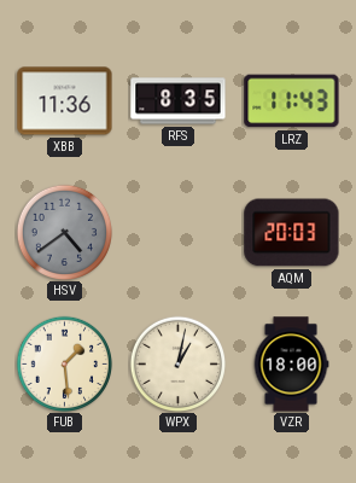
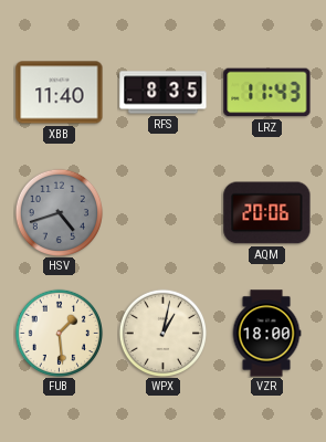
XBB: 11:36 -> 11:40
HSV: 4:39 -> 4:42
AQM: 20:03 -> 20:06
